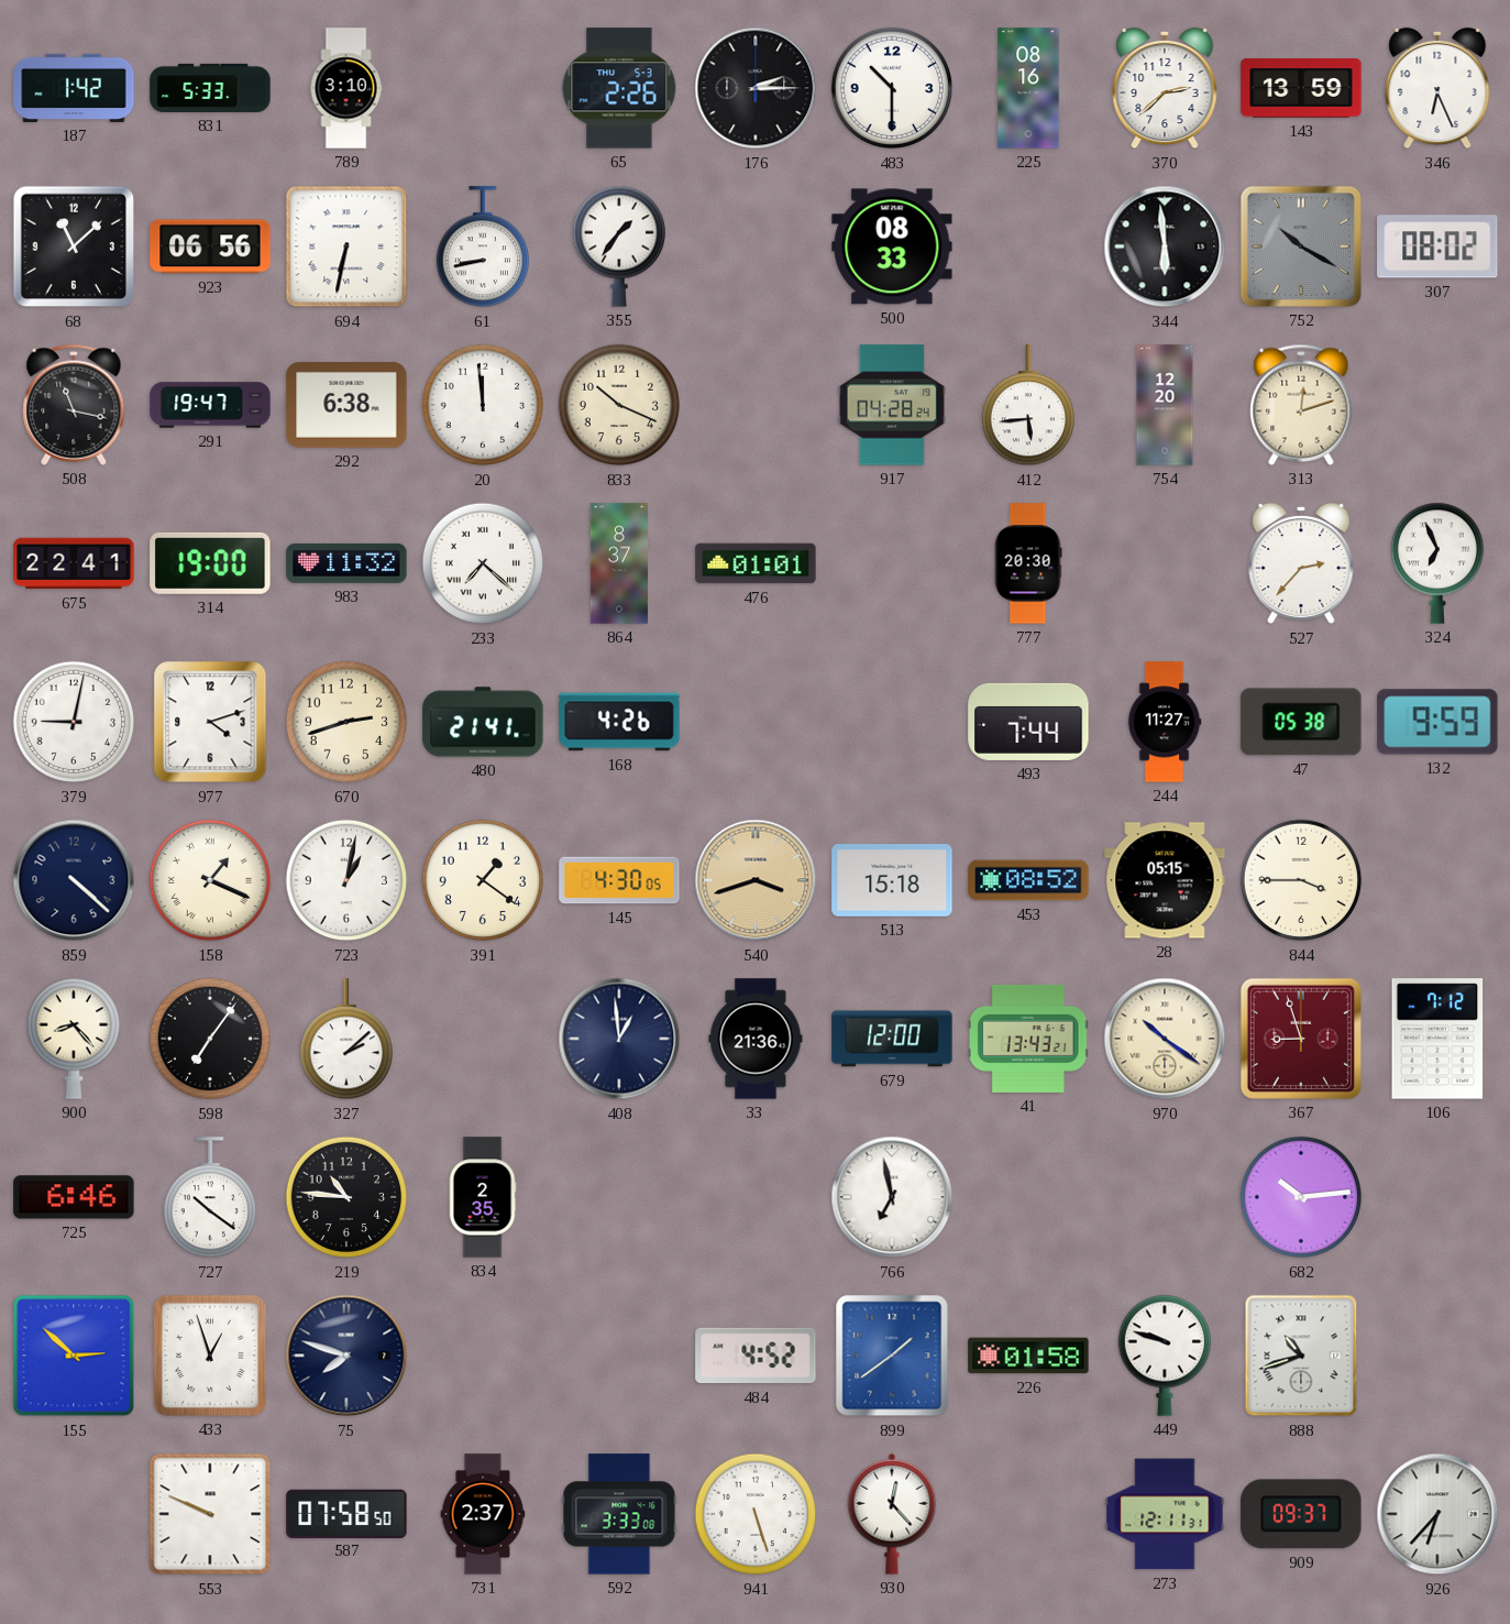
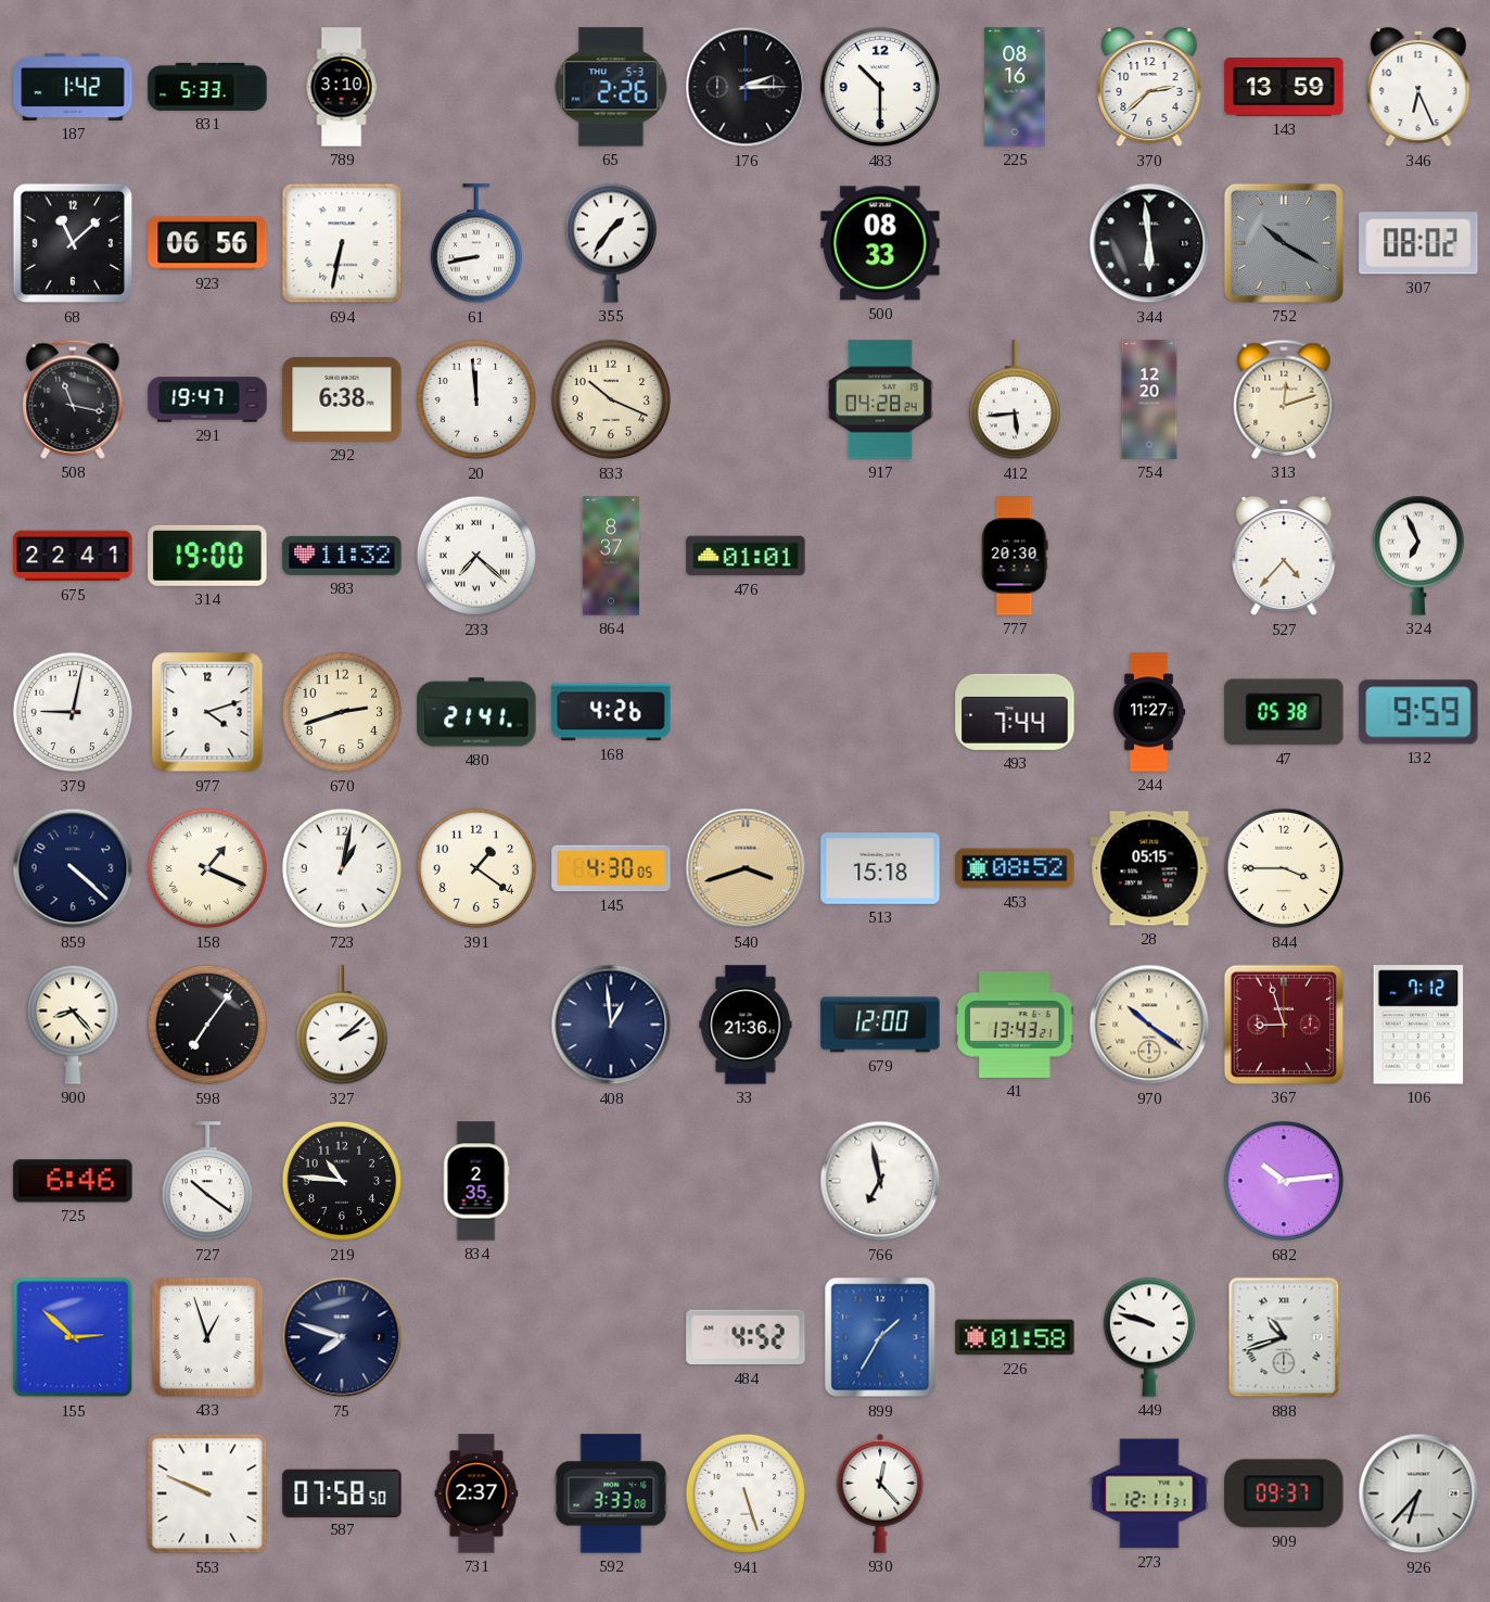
527: 2:37 -> 4:37
899: 1:39 -> 1:35
